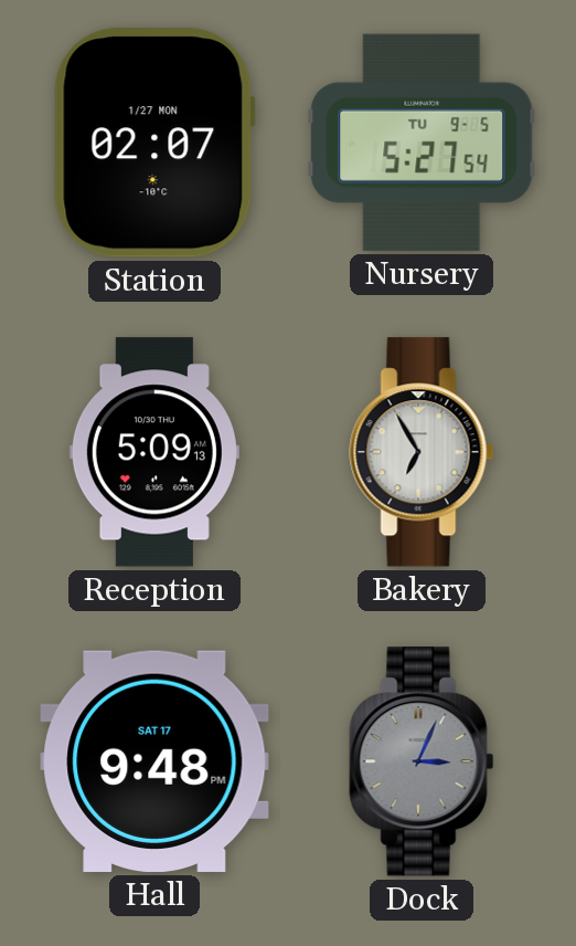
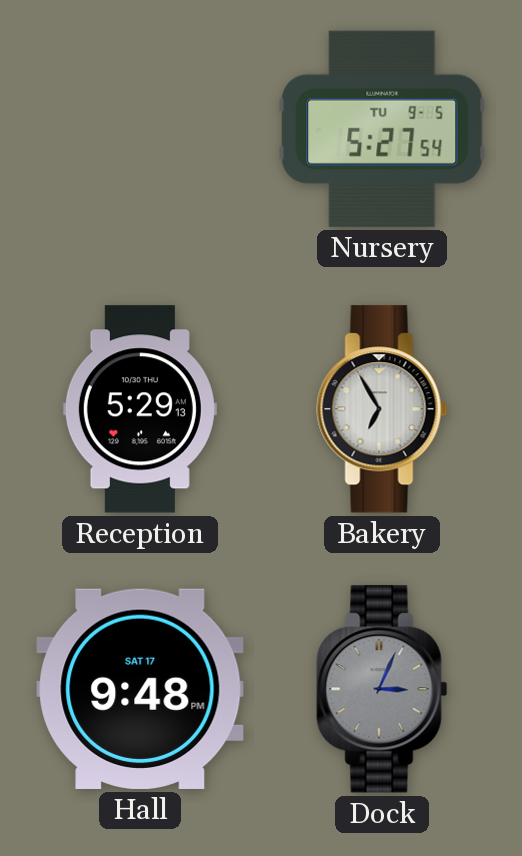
Station: 02:07 -> none
Reception: 5:09 -> 5:29
